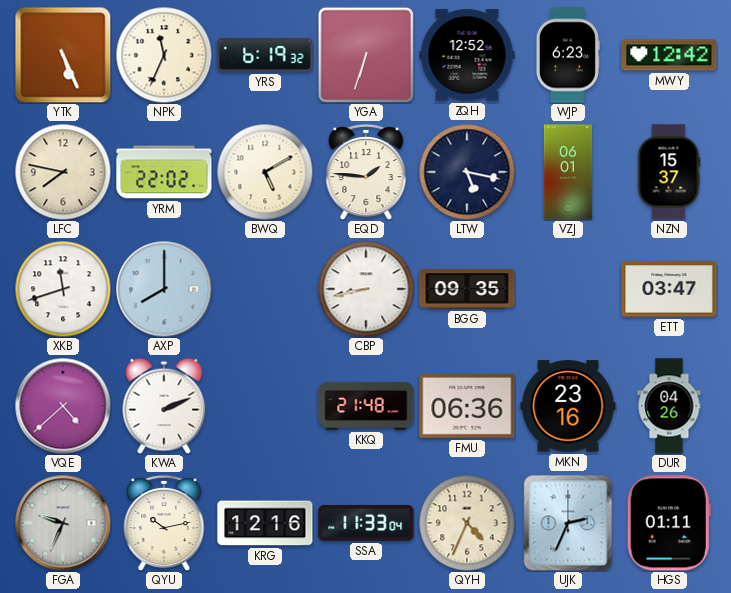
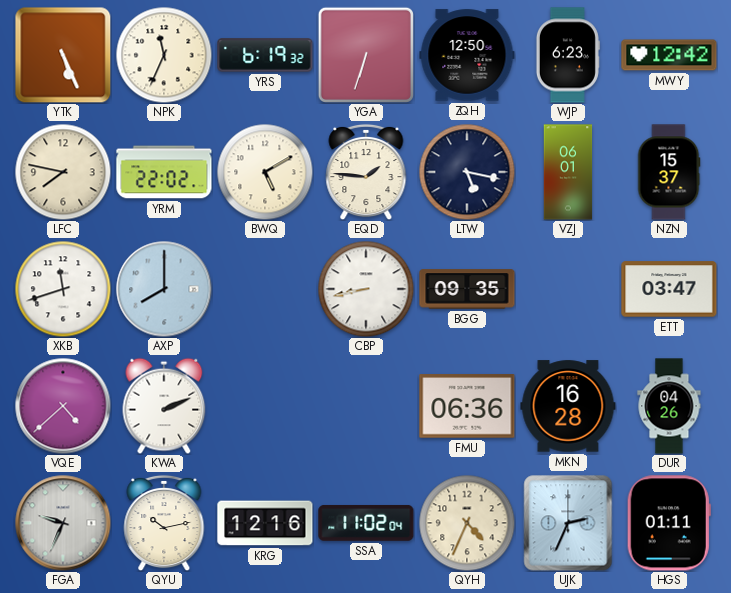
ZQH: 12:52 -> 12:50
KKQ: 21:48 -> none
MKN: 23:16 -> 16:28
SSA: 11:33 -> 11:02
